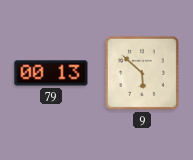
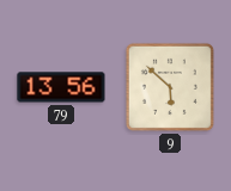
79: 00:13 -> 13:56
